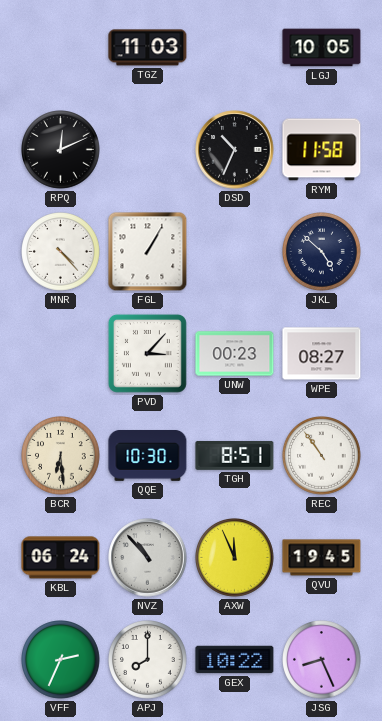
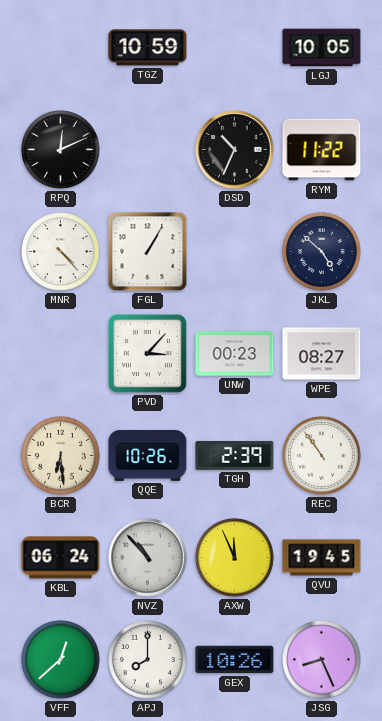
TGZ: 11:03 -> 10:59
RYM: 11:58 -> 11:22
QQE: 10:30 -> 10:26
TGH: 8:51 -> 2:39
VFF: 2:34 -> 12:38
GEX: 10:22 -> 10:26
